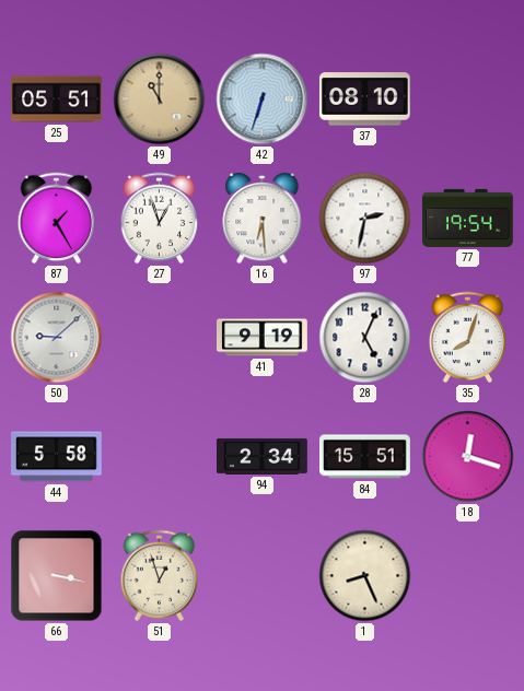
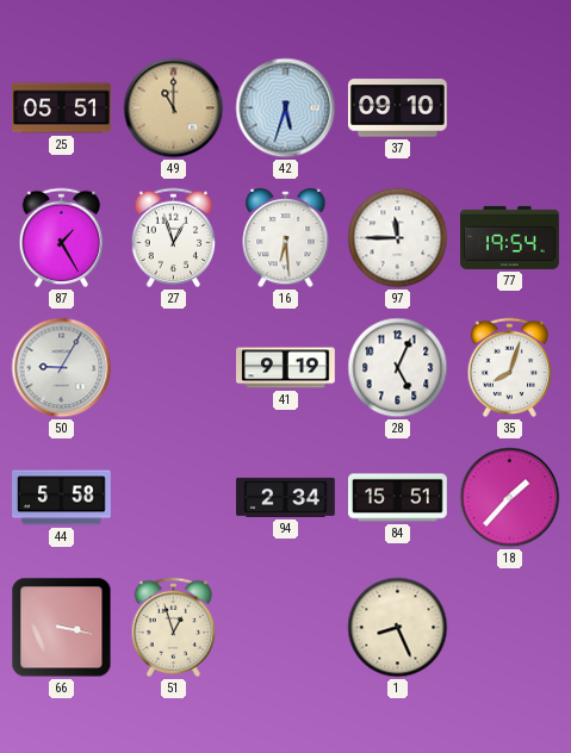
42: 6:33 -> 5:33
37: 08:10 -> 09:10
97: 2:32 -> 11:45
50: 9:08 -> 9:05
18: 12:18 -> 1:37
